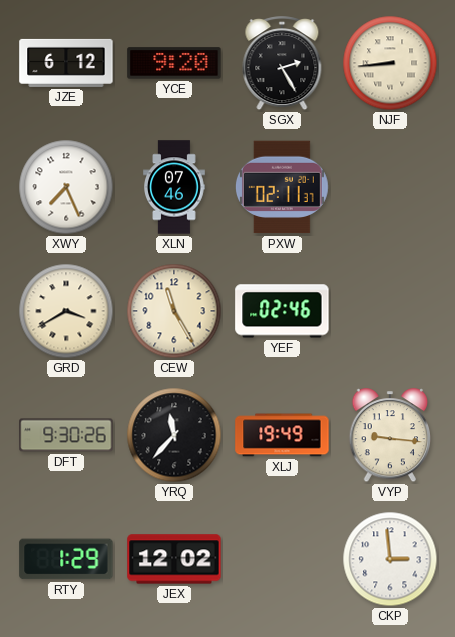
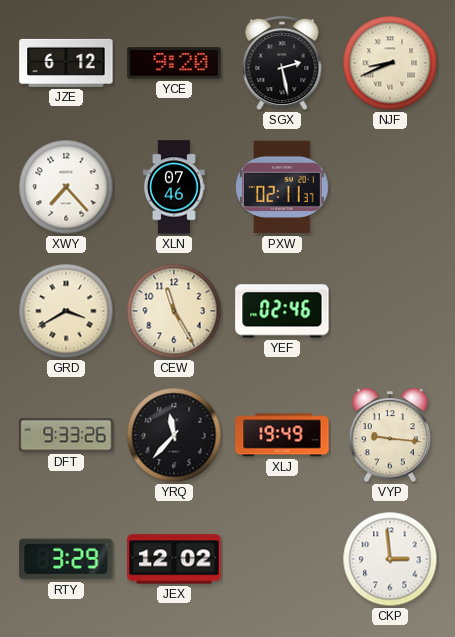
SGX: 2:25 -> 2:28
NJF: 8:44 -> 8:41
XWY: 7:26 -> 7:23
DFT: 9:30 -> 9:33
RTY: 1:29 -> 3:29
